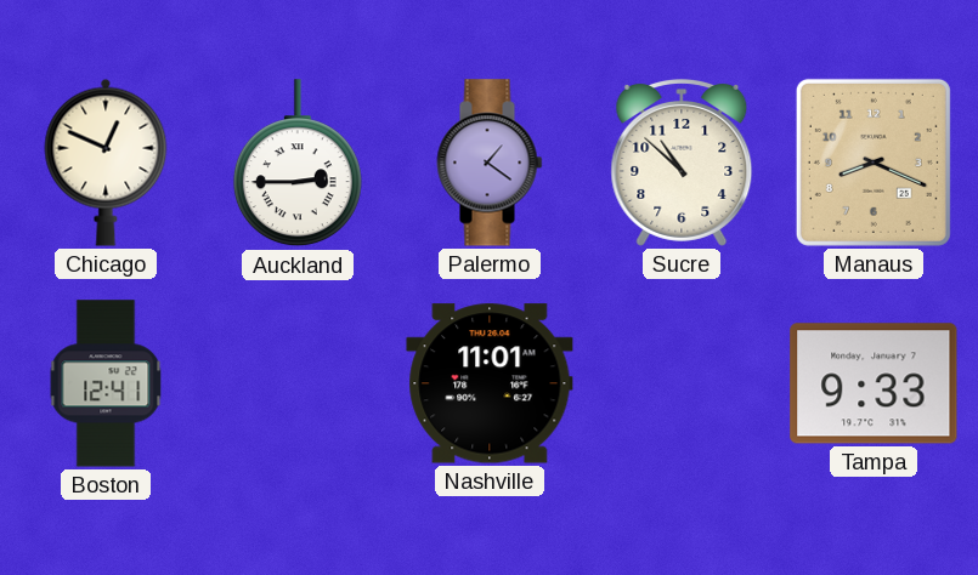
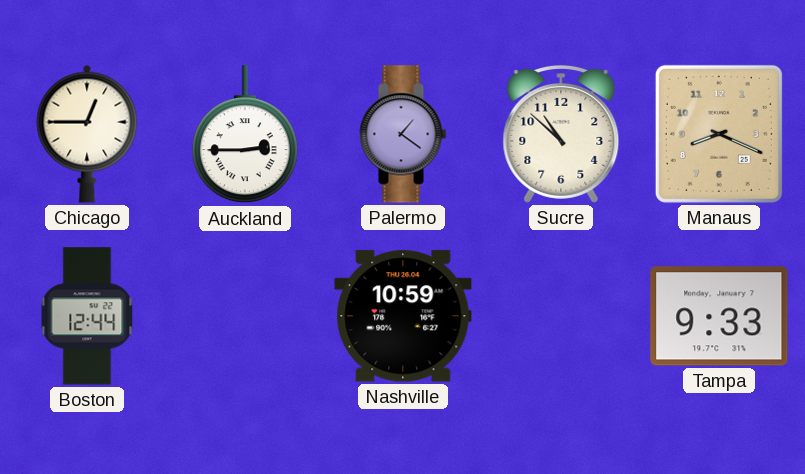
Chicago: 12:49 -> 12:45
Boston: 12:41 -> 12:44
Nashville: 11:01 -> 10:59
